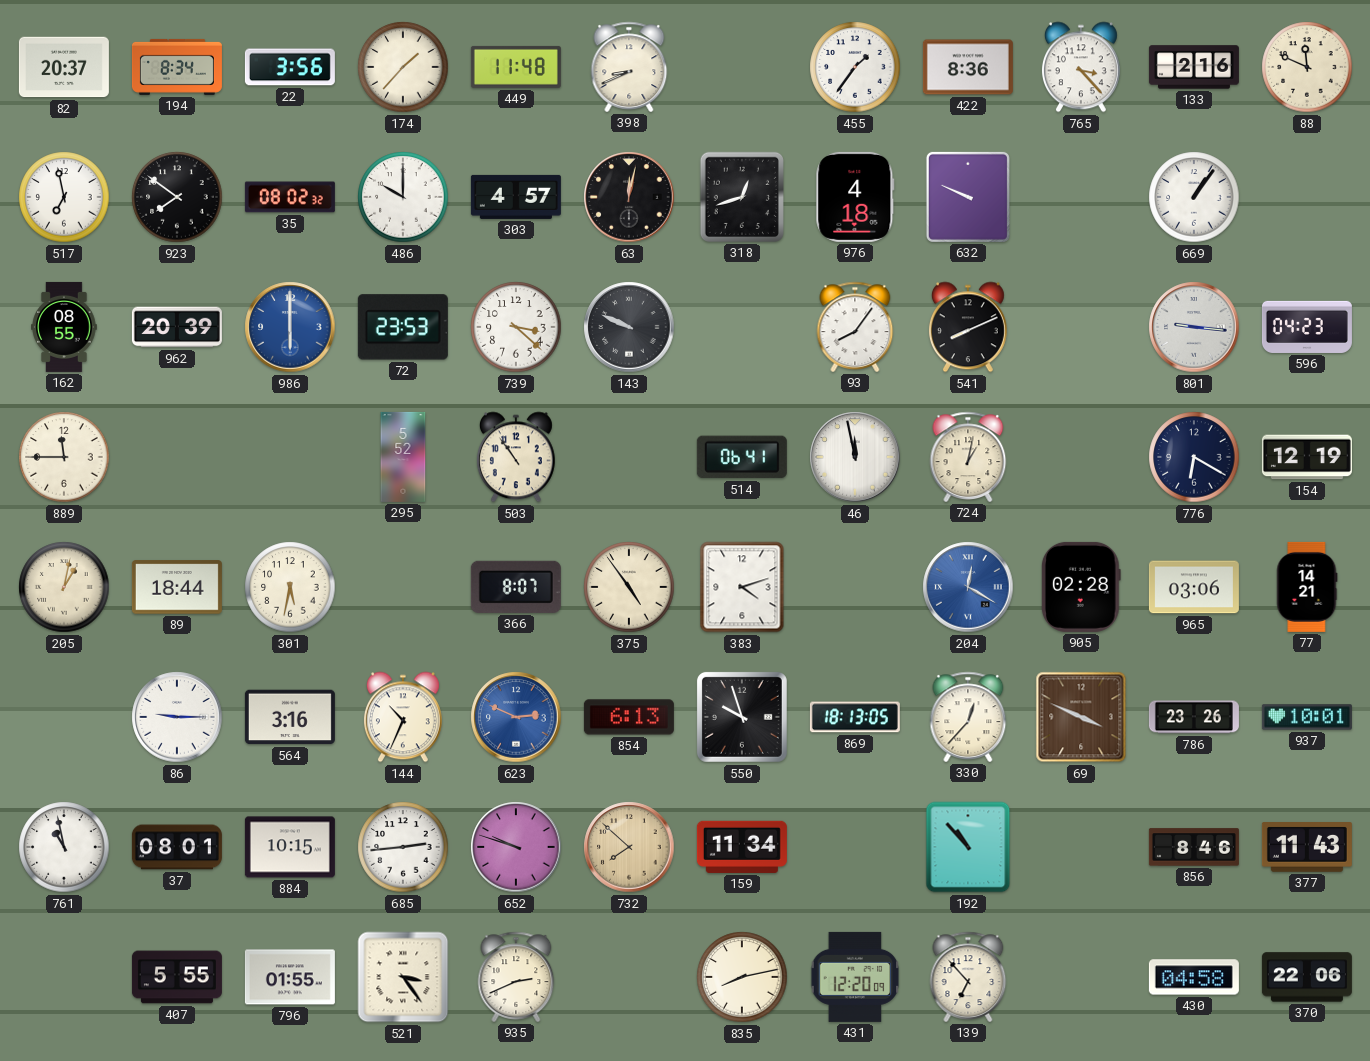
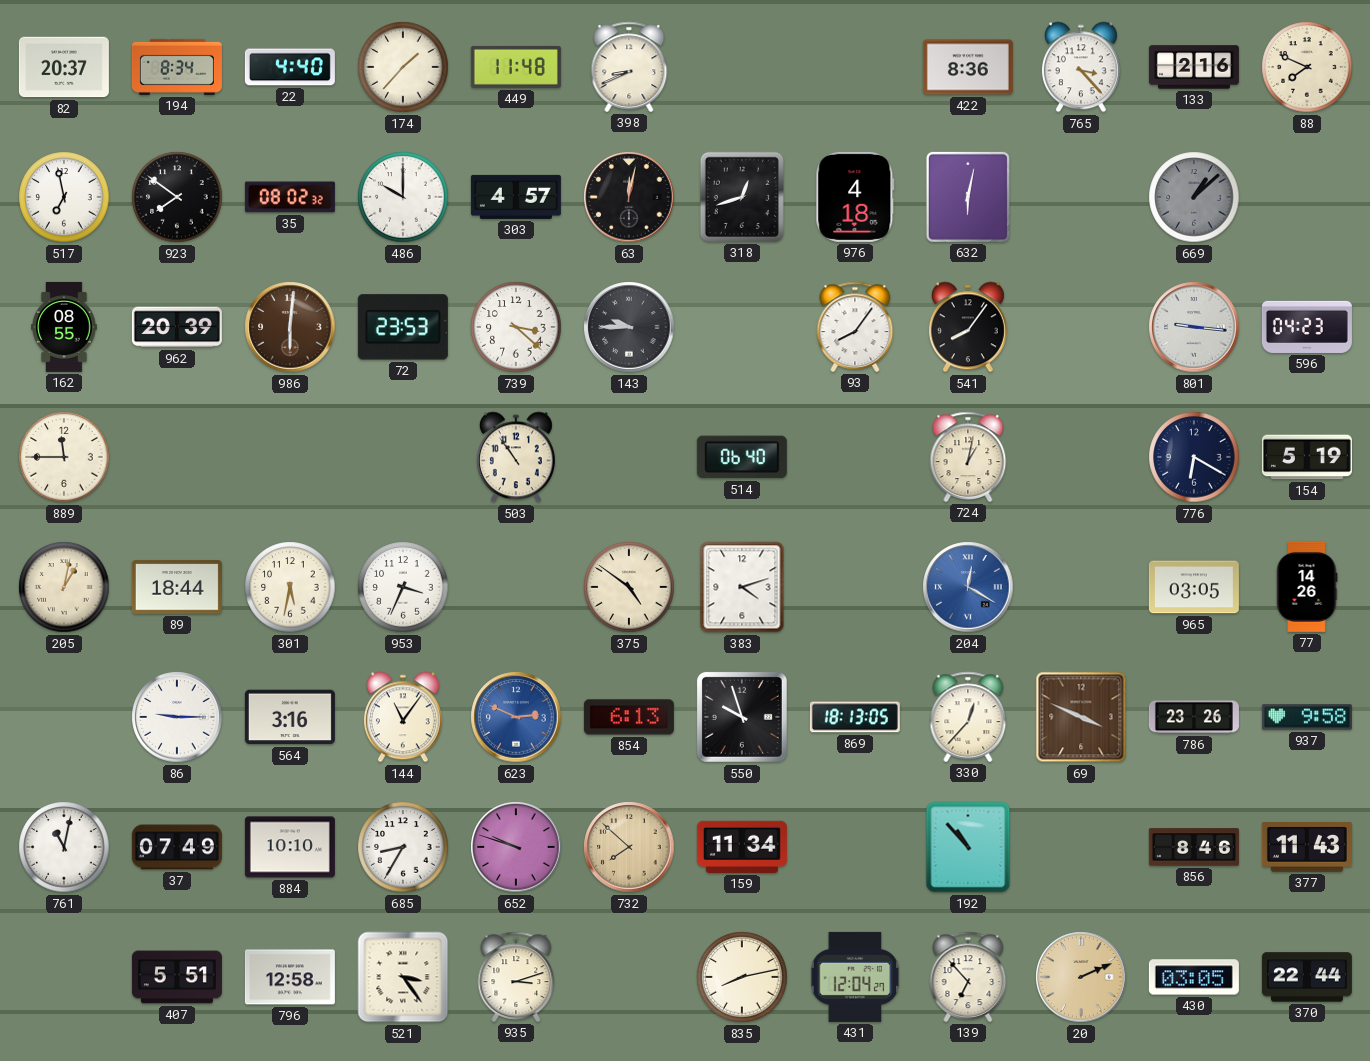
22: 3:56 -> 4:40
455: 1:36 -> none
88: 11:49 -> 7:49
632: 9:49 -> 6:02
669: 1:06 -> 1:08
669 dial: white -> grey
986: 6:00 -> 6:01
986 dial: blue -> brown
143: 9:49 -> 9:45
541: 8:11 -> 8:06
295: 5:52 -> none
514: 06:41 -> 06:40
46: 11:58 -> none
154: 12:19 -> 5:19
953: none -> 3:34
366: 8:07 -> none
375: 4:54 -> 4:51
905: 02:28 -> none
965: 03:06 -> 03:05
77: 14:21 -> 14:26
144: 10:34 -> 11:06
937: 10:01 -> 9:58
761: 10:58 -> 11:02
37: 08:01 -> 07:49
884: 10:15 -> 10:10
685: 2:44 -> 8:35
407: 5:55 -> 5:51
796: 01:55 -> 12:58
935: 2:41 -> 3:12
431: 12:20 -> 12:04
20: none -> 2:11
430: 04:58 -> 03:05
370: 22:06 -> 22:44
